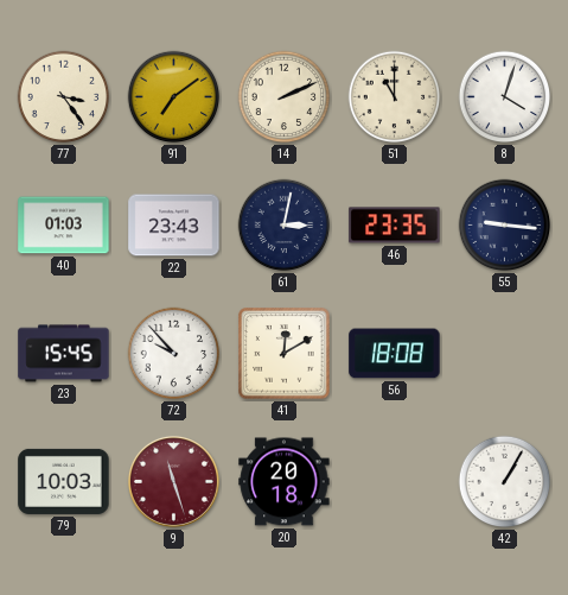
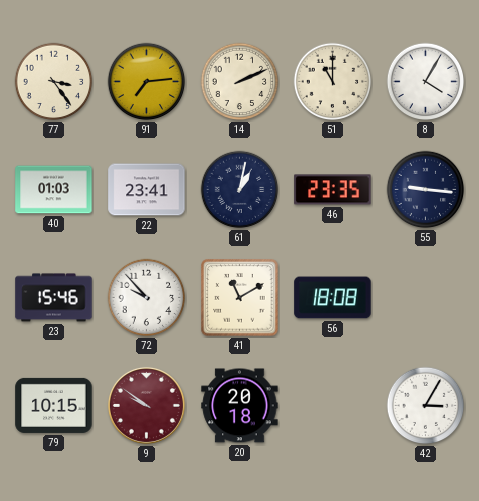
91: 7:09 -> 7:14
8: 4:03 -> 4:05
22: 23:43 -> 23:41
61: 3:02 -> 1:02
23: 15:45 -> 15:46
41: 12:10 -> 11:10
79: 10:03 -> 10:15
9: 11:27 -> 9:51
42: 1:05 -> 3:05
